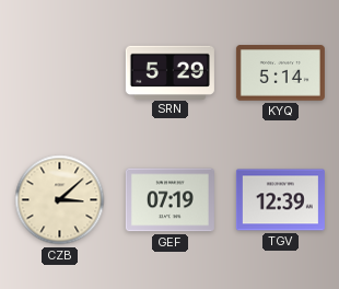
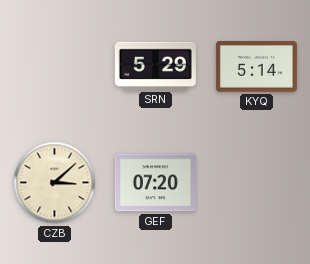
GEF: 07:19 -> 07:20
TGV: 12:39 -> none
